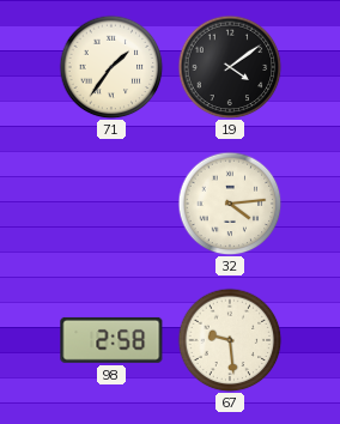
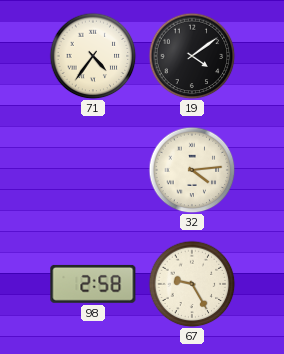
71: 1:36 -> 4:36
67: 9:29 -> 9:25
